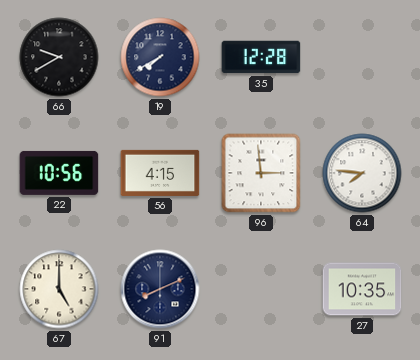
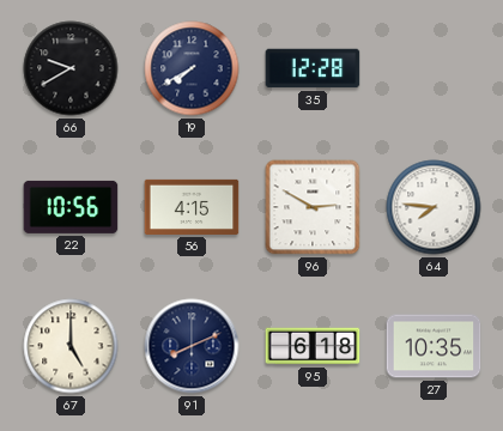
96: 2:59 -> 2:50
95: none -> 6:18
